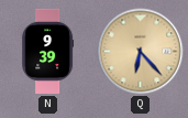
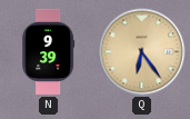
Q: 6:23 -> 6:24
